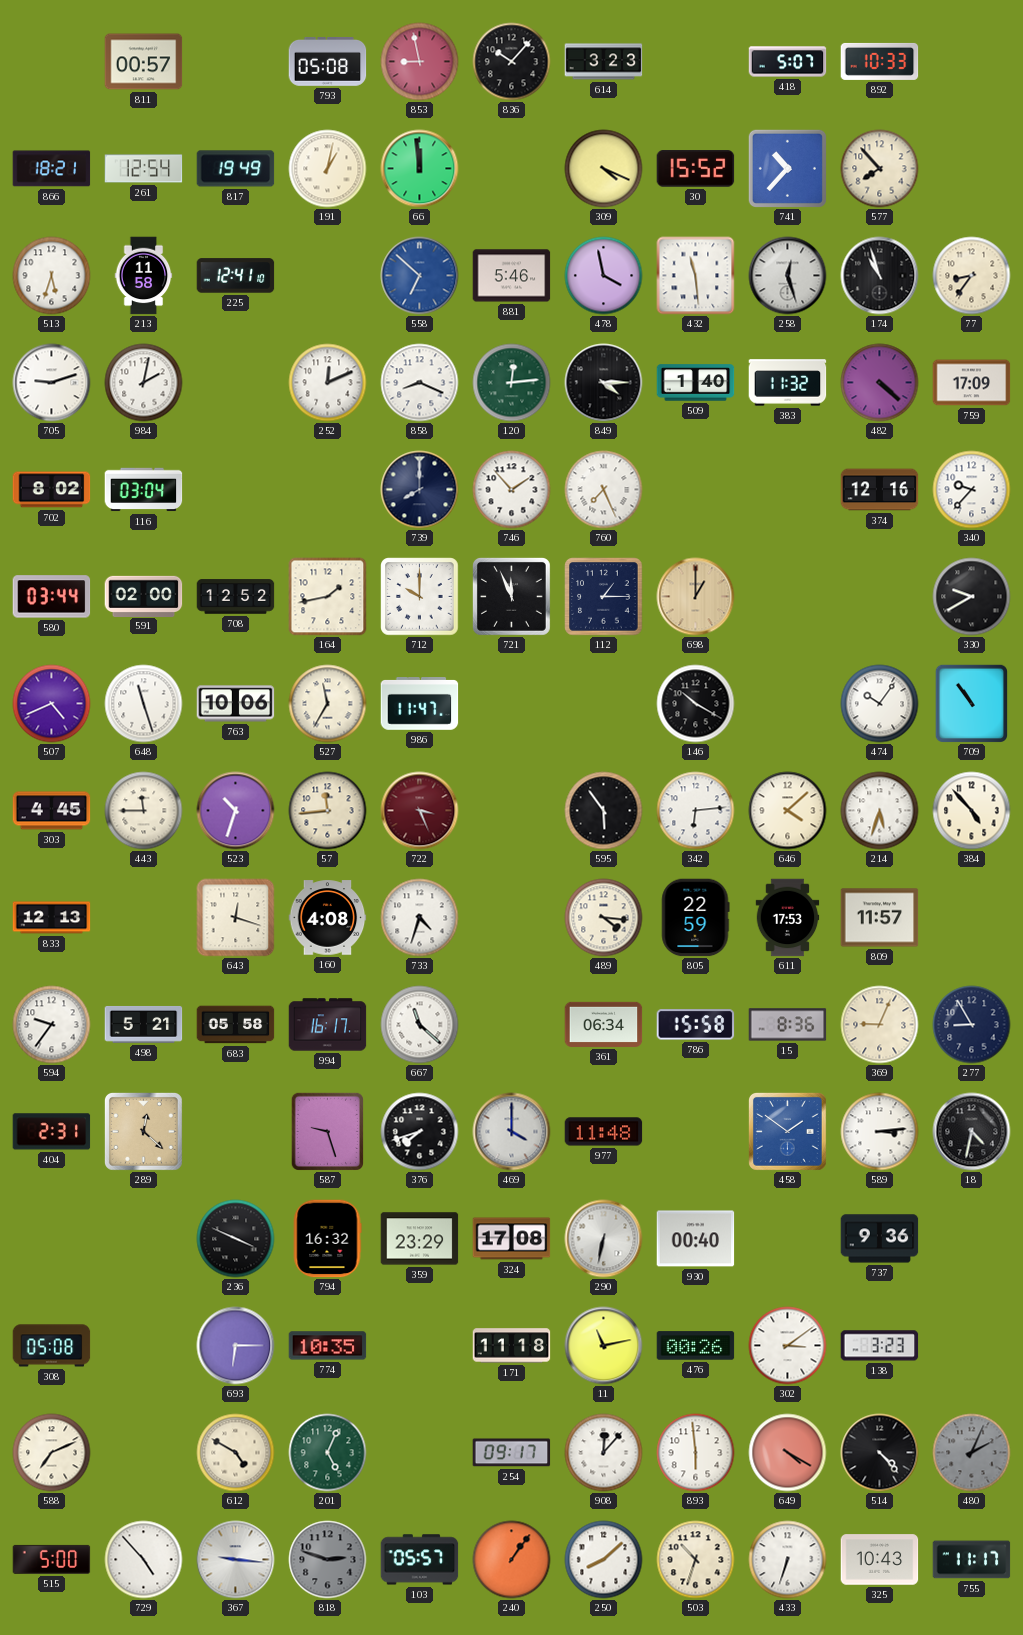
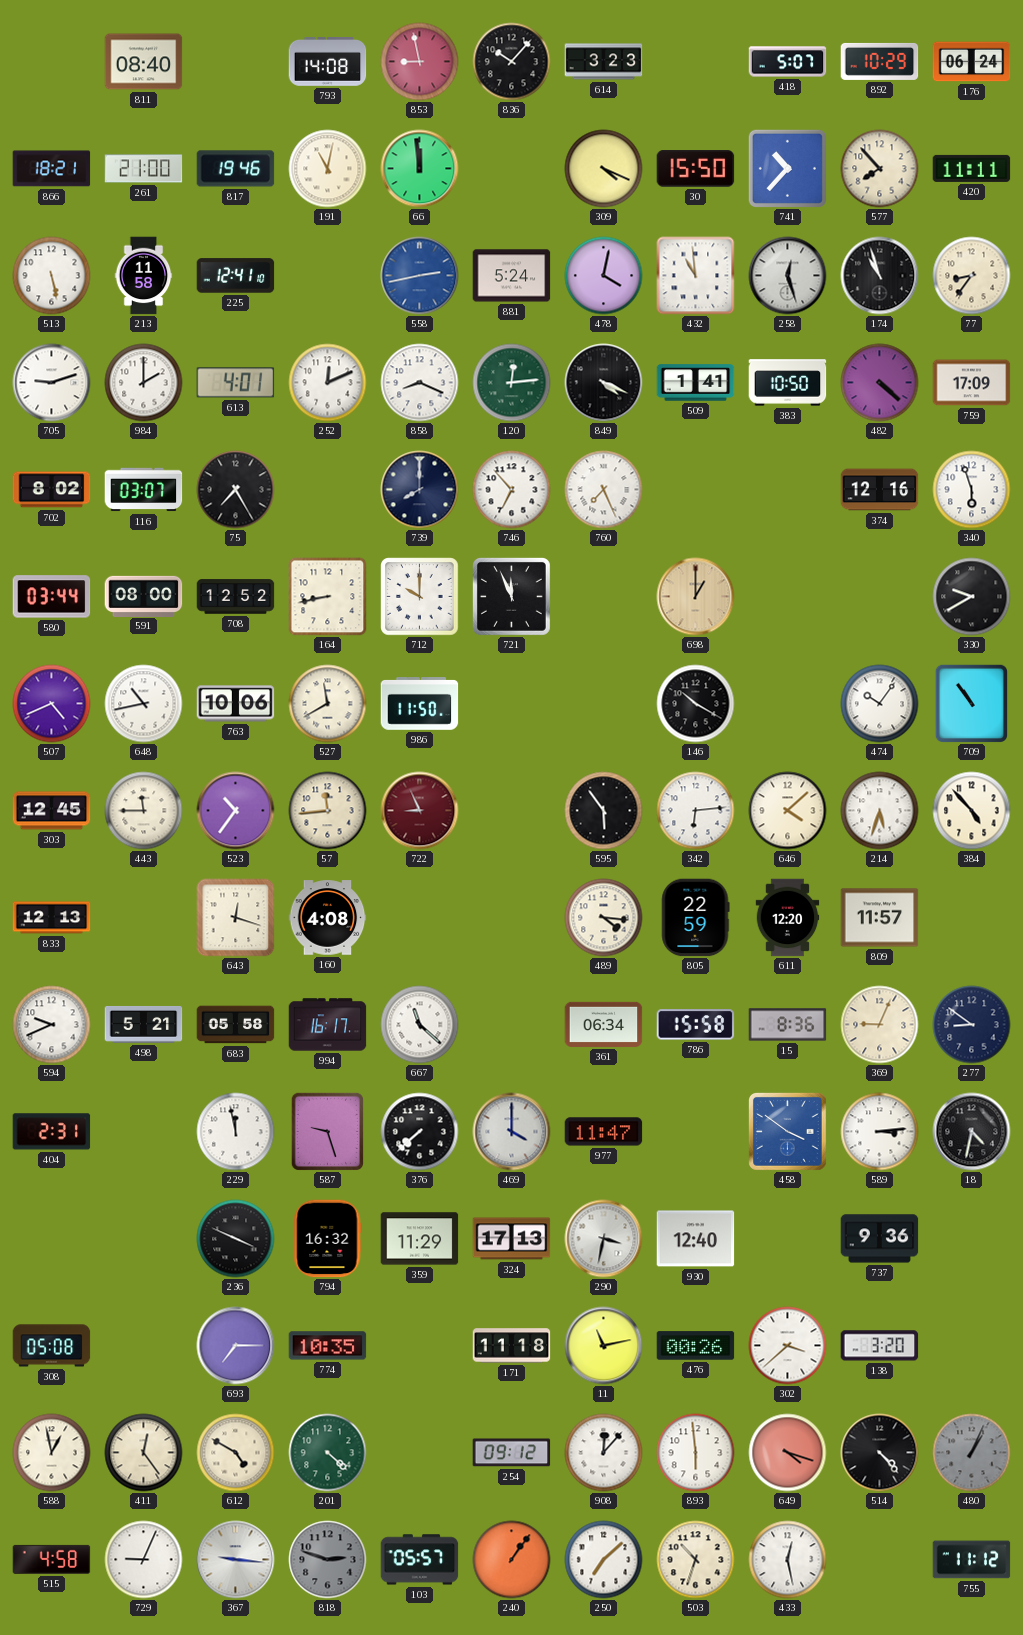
811: 00:57 -> 08:40
793: 05:08 -> 14:08
892: 10:33 -> 10:29
176: none -> 06:24
261: 12:54 -> 21:00
817: 19:49 -> 19:46
191: 1:02 -> 11:02
30: 15:52 -> 15:50
420: none -> 11:11
513: 5:33 -> 5:28
558: 6:52 -> 2:43
881: 5:46 -> 5:24
478: 3:58 -> 4:02
432: 11:29 -> 10:59
984: 2:02 -> 2:00
613: none -> 4:01
849: 4:15 -> 4:19
509: 1:40 -> 1:41
383: 11:32 -> 10:50
116: 03:04 -> 03:07
75: none -> 7:25
746: 1:53 -> 6:53
340: 9:37 -> 5:57
591: 02:00 -> 08:00
164: 1:43 -> 8:43
112: 1:15 -> none
648: 11:27 -> 10:43
527: 11:35 -> 11:40
986: 11:47 -> 11:50
303: 4:45 -> 12:45
523: 10:33 -> 10:36
722: 3:26 -> 8:56
733: 4:33 -> none
611: 17:53 -> 12:20
594: 9:36 -> 9:41
277: 8:55 -> 8:51
289: 12:22 -> none
229: none -> 11:58
376: 7:42 -> 7:38
977: 11:48 -> 11:47
458: 1:51 -> 3:51
359: 23:29 -> 11:29
324: 17:08 -> 17:13
290: 6:32 -> 3:32
930: 00:40 -> 12:40
693: 6:15 -> 7:15
302: 3:09 -> 3:38
138: 3:23 -> 3:20
588: 7:11 -> 12:58
411: none -> 12:24
201: 5:04 -> 4:22
254: 09:17 -> 09:12
649: 4:20 -> 4:18
480: 2:04 -> 1:04
515: 5:00 -> 4:58
729: 4:53 -> 9:04
250: 8:08 -> 7:08
433: 6:33 -> 12:28
325: 10:43 -> none
755: 11:17 -> 11:12
